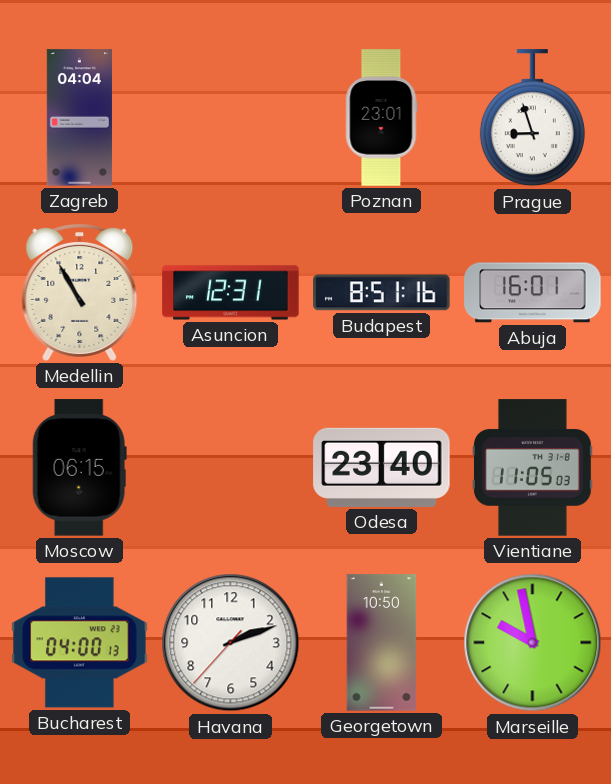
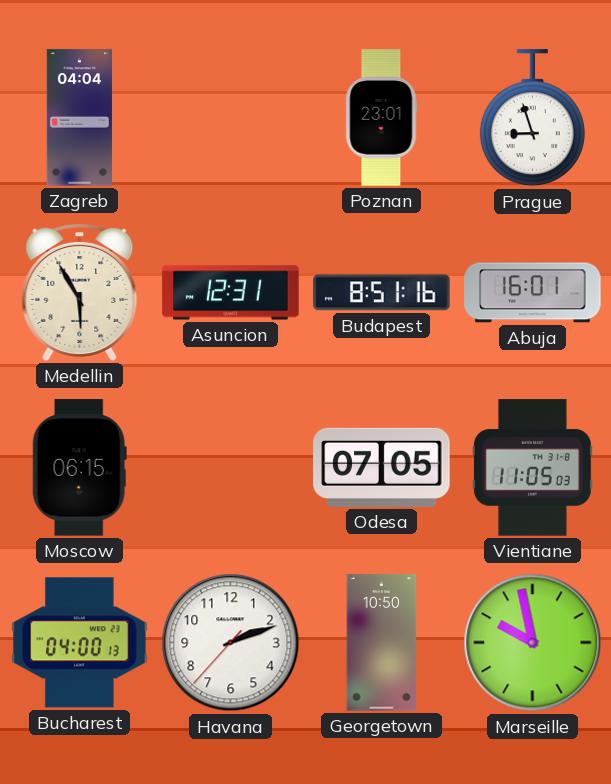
Medellin: 10:55 -> 5:55
Odesa: 23:40 -> 07:05
